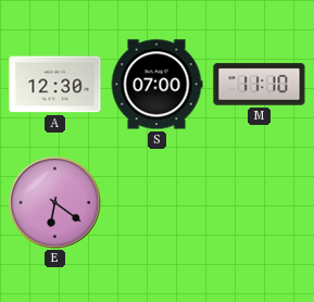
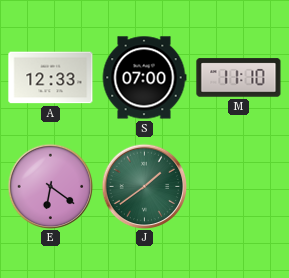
A: 12:30 -> 12:33
J: none -> 1:39
